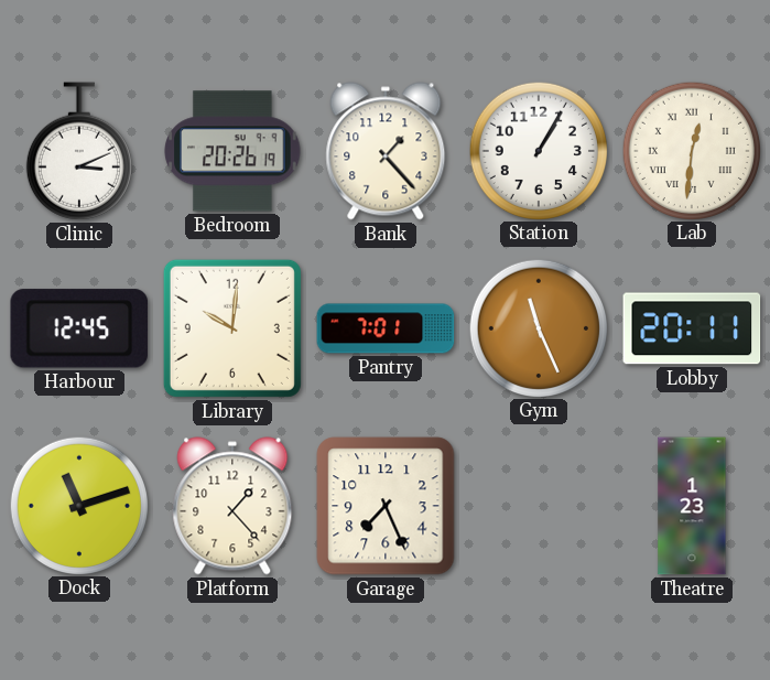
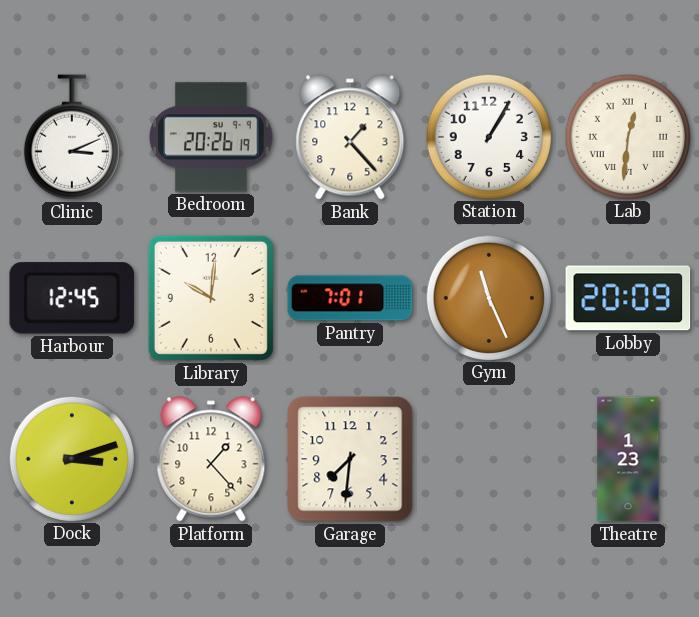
Lobby: 20:11 -> 20:09
Dock: 11:12 -> 3:12
Garage: 7:26 -> 7:31
